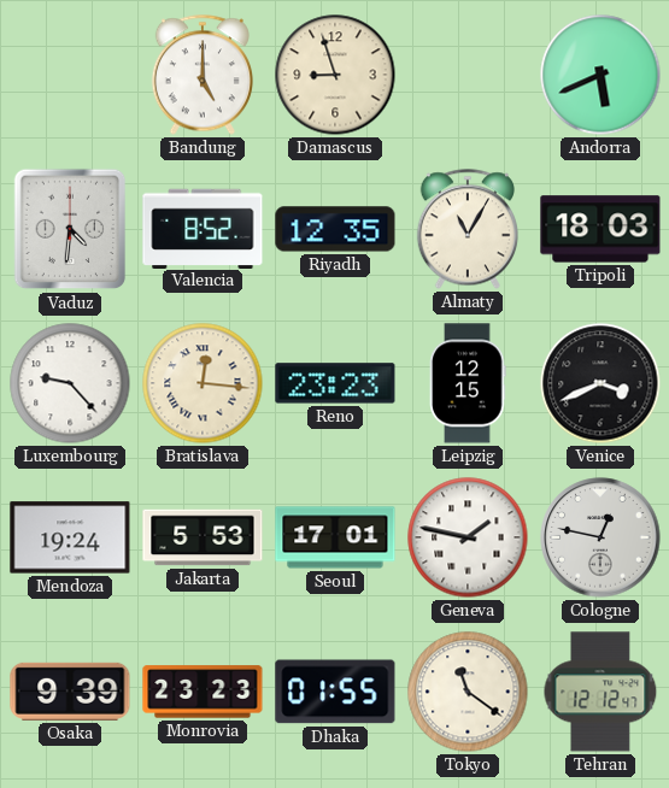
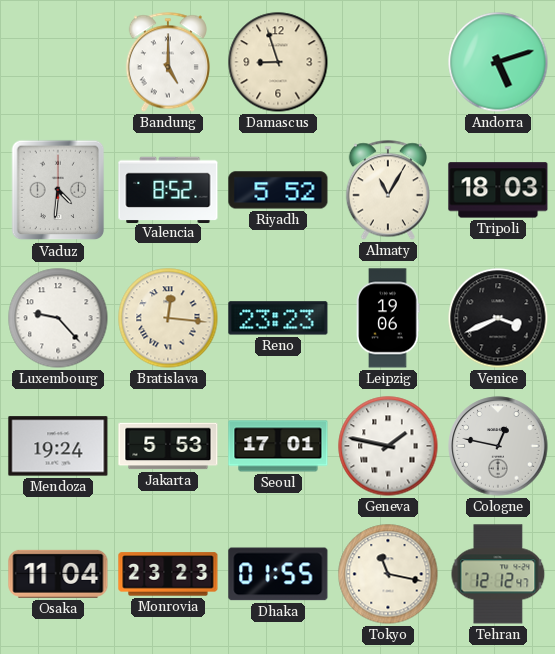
Andorra: 5:41 -> 5:12
Riyadh: 12:35 -> 5:52
Leipzig: 12:15 -> 19:06
Osaka: 9:39 -> 11:04
Tokyo: 11:21 -> 11:17
